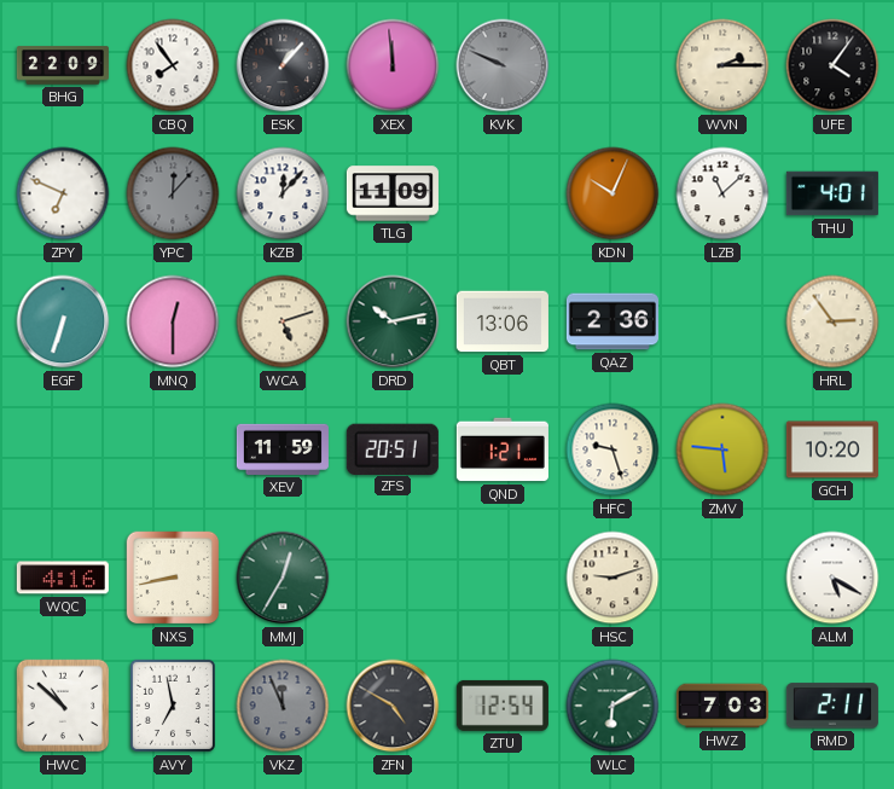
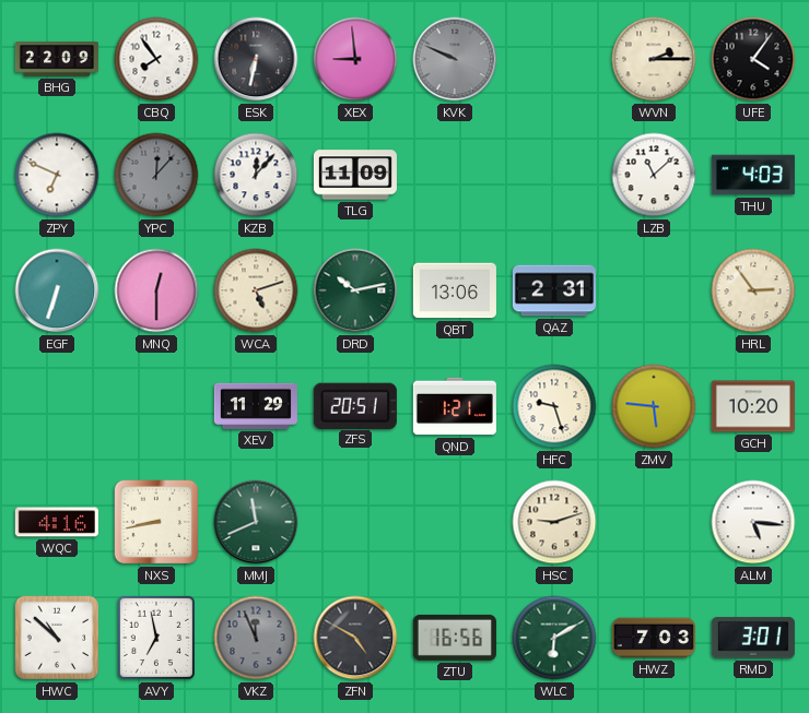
ESK: 1:07 -> 6:32
XEX: 11:59 -> 8:59
KDN: 10:04 -> none
THU: 4:01 -> 4:03
QAZ: 2:36 -> 2:31
XEV: 11:59 -> 11:29
MMJ: 12:35 -> 11:41
ALM: 5:20 -> 5:16
ZTU: 12:54 -> 16:56
RMD: 2:11 -> 3:01
